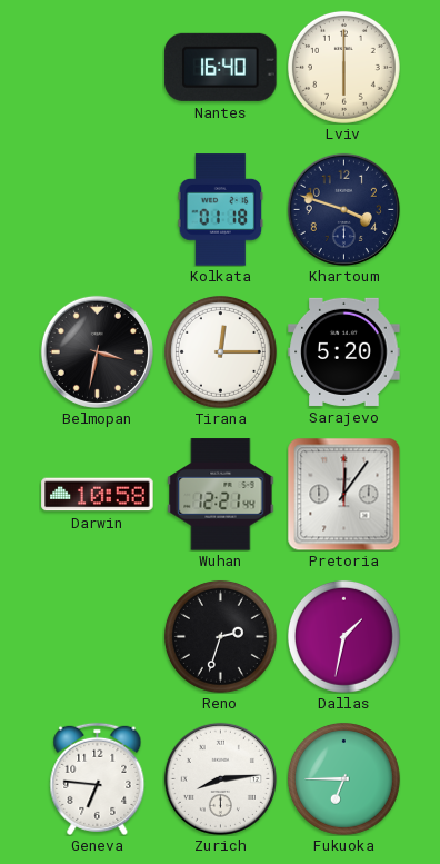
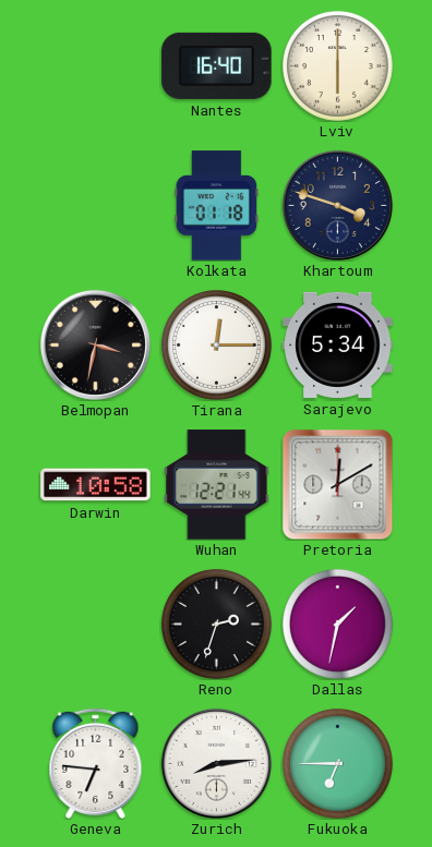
Sarajevo: 5:20 -> 5:34
Pretoria: 12:06 -> 12:10
